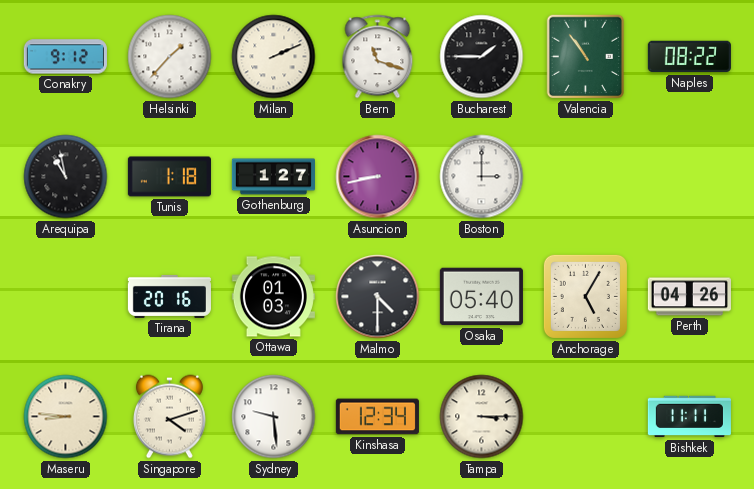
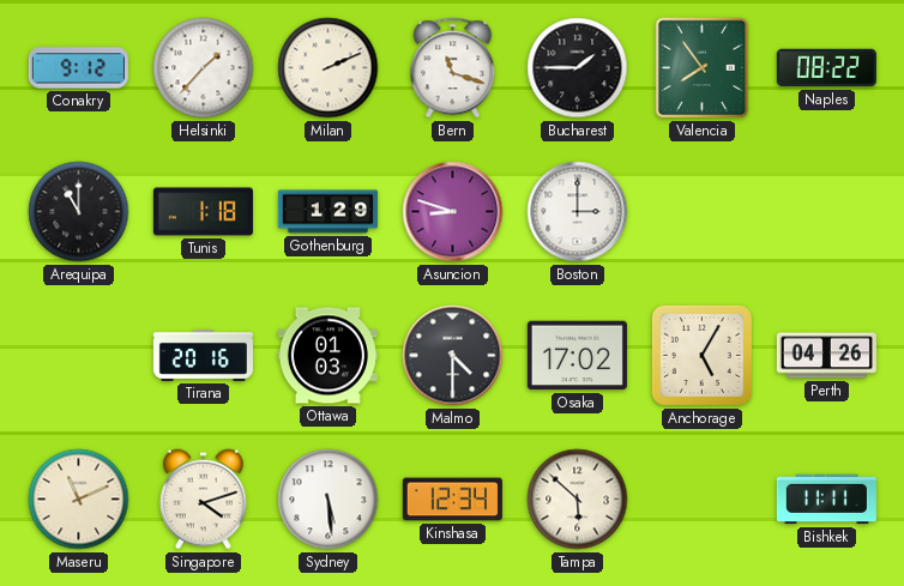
Valencia: 10:54 -> 7:54
Arequipa: 10:58 -> 11:00
Gothenburg: 1:27 -> 1:29
Asuncion: 8:43 -> 8:48
Osaka: 05:40 -> 17:02
Maseru: 8:46 -> 11:11
Sydney: 9:29 -> 5:29
Tampa: 3:15 -> 5:52
